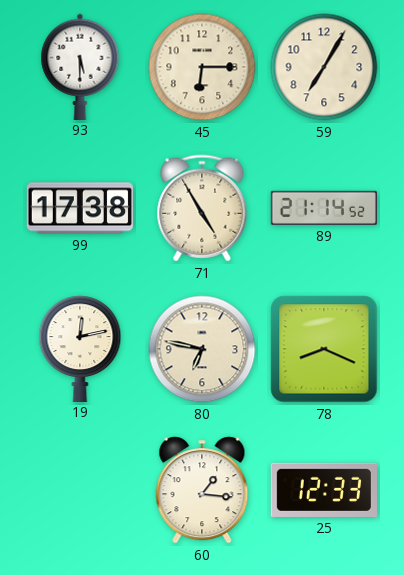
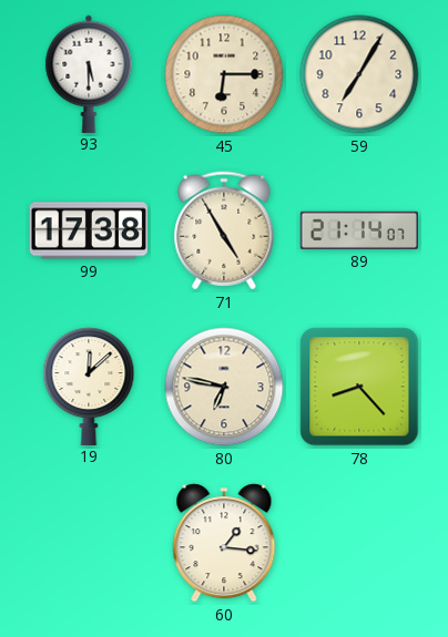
89: 21:14:52 -> 21:14:07
19: 12:13 -> 12:08
78: 8:19 -> 8:23
25: 12:33 -> none
